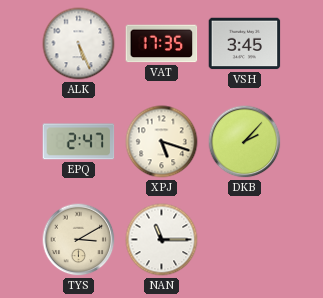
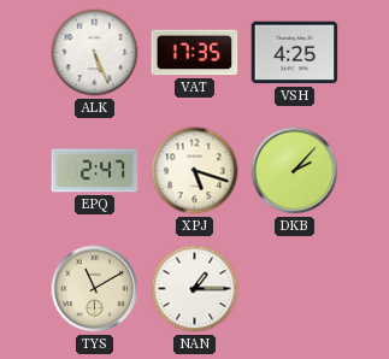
VSH: 3:45 -> 4:25
TYS: 3:10 -> 11:10
NAN: 11:15 -> 1:15
